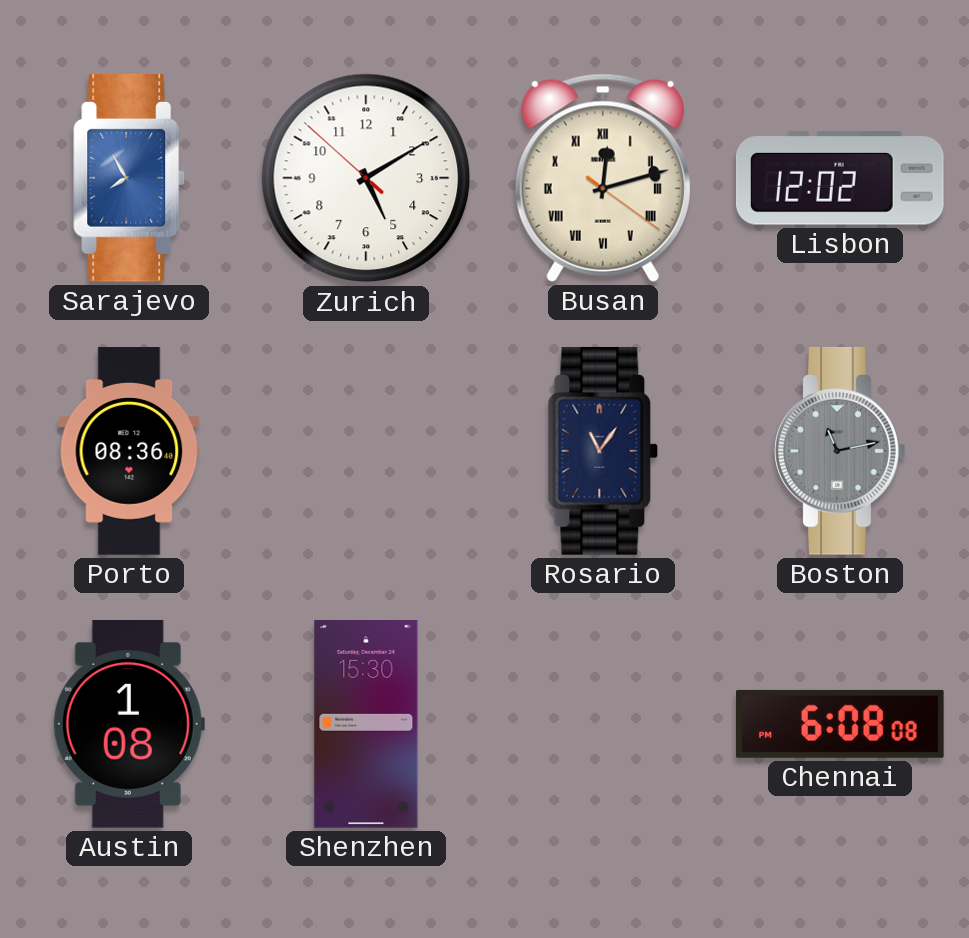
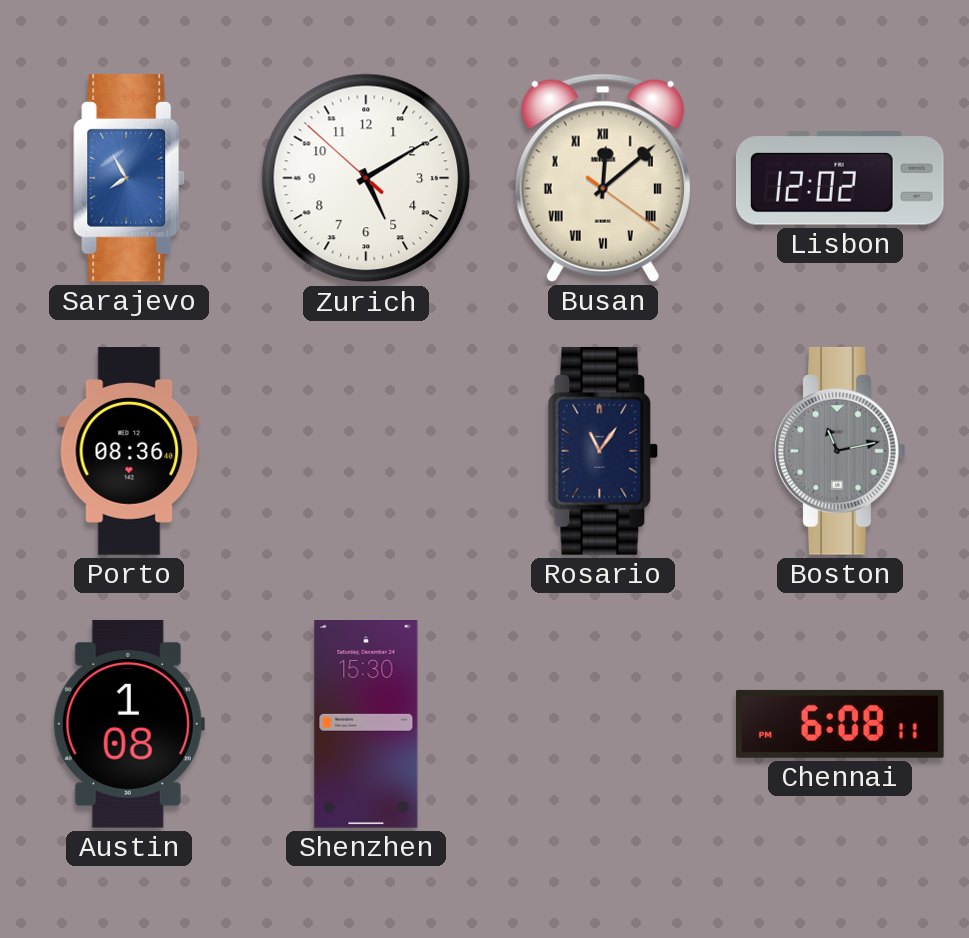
Busan: 12:12 -> 12:08
Chennai: 6:08:08 -> 6:08:11
